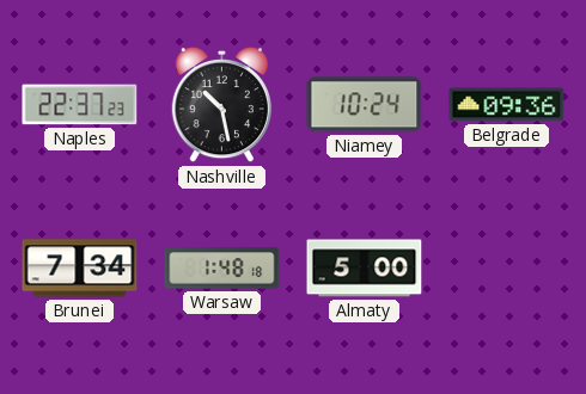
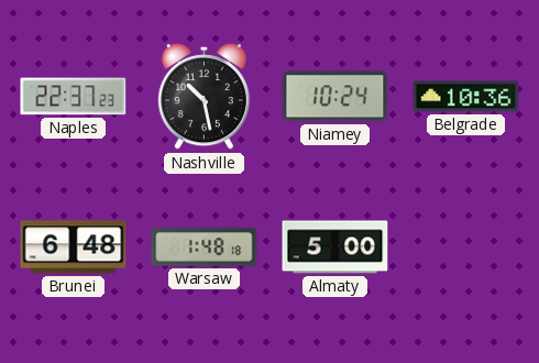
Belgrade: 09:36 -> 10:36
Brunei: 7:34 -> 6:48
